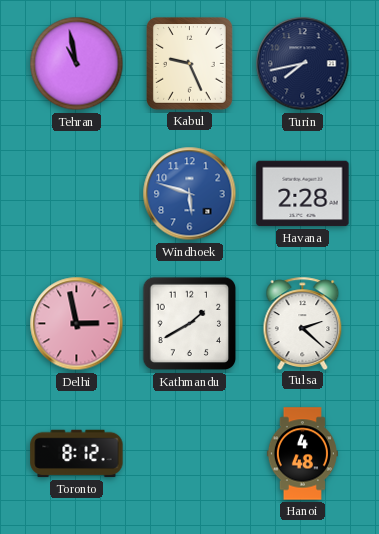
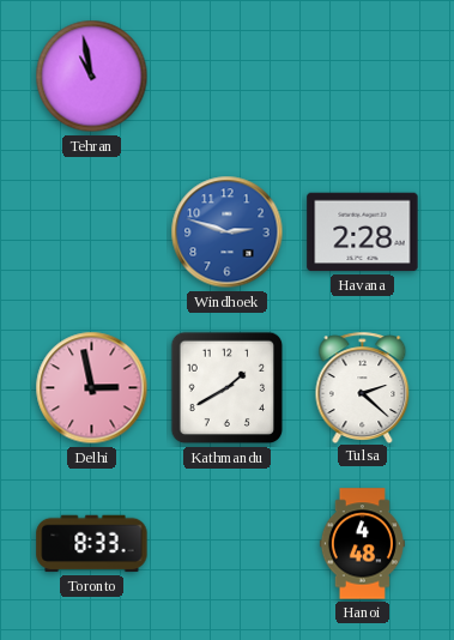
Kabul: 9:26 -> none
Turin: 7:43 -> none
Windhoek: 5:48 -> 2:48
Toronto: 8:12 -> 8:33
